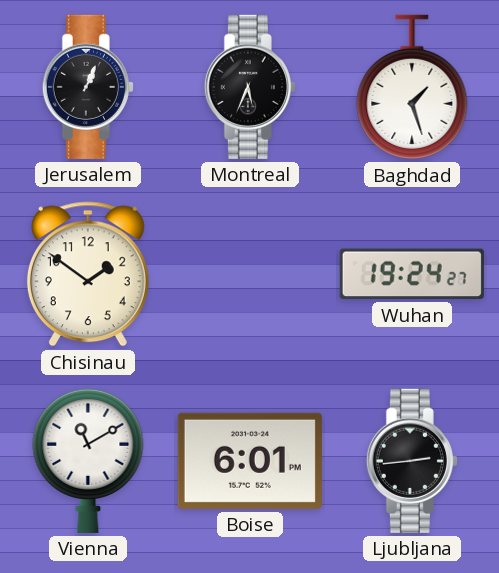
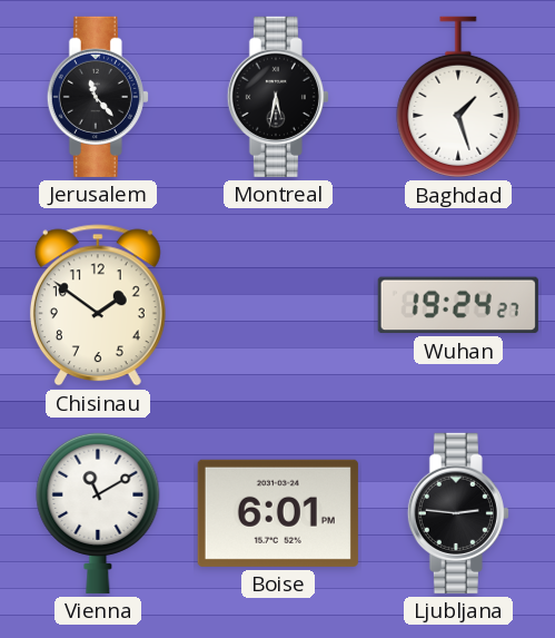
Jerusalem: 1:04 -> 11:23
Montreal: 5:34 -> 5:32
Ljubljana: 2:44 -> 2:46
